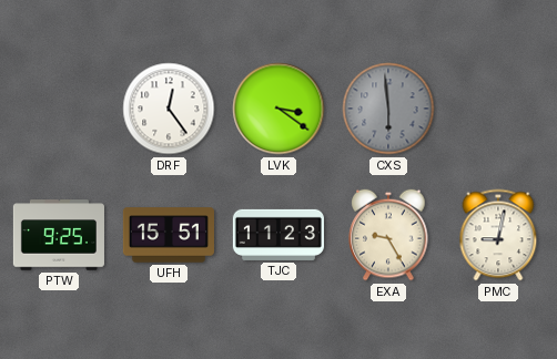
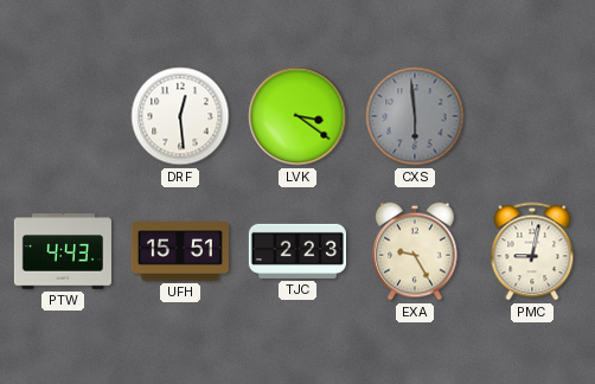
DRF: 12:24 -> 12:29
PTW: 9:25 -> 4:43
TJC: 11:23 -> 2:23
